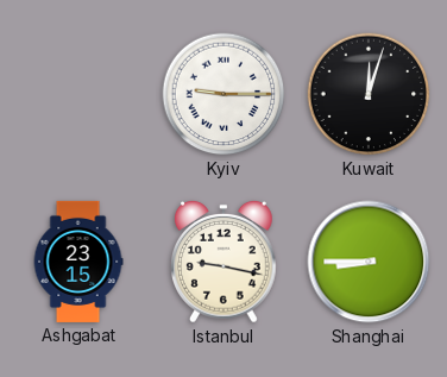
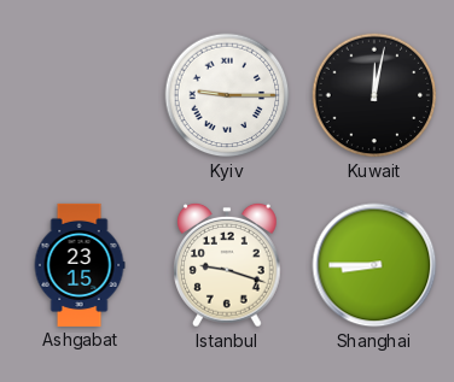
Kuwait: 12:03 -> 12:02
Istanbul: 9:17 -> 9:18
